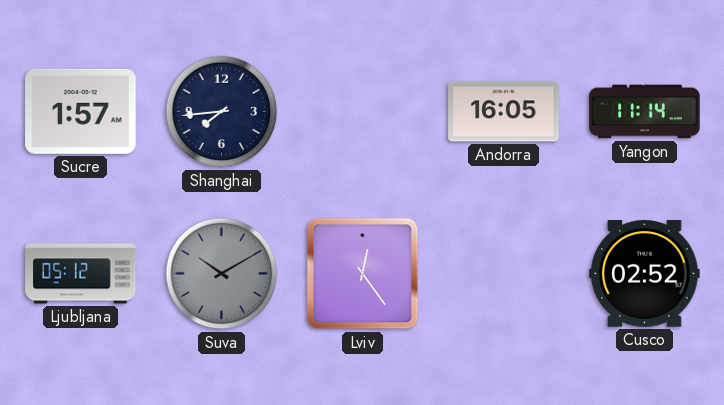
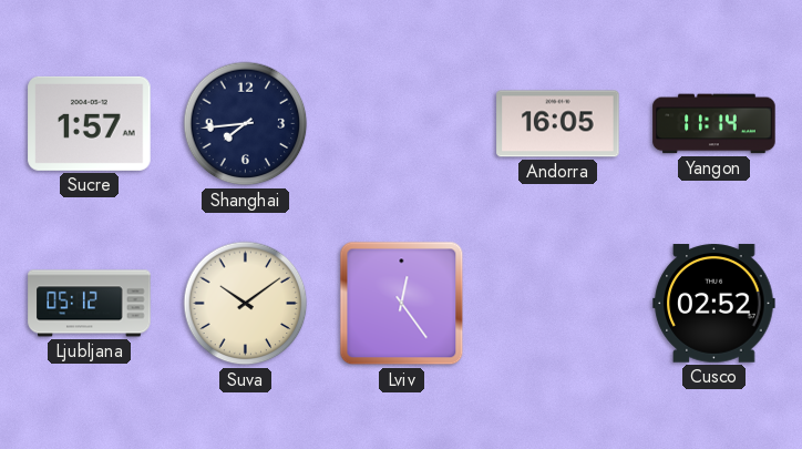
Suva: 10:10 -> 10:09
Suva dial: grey -> cream
